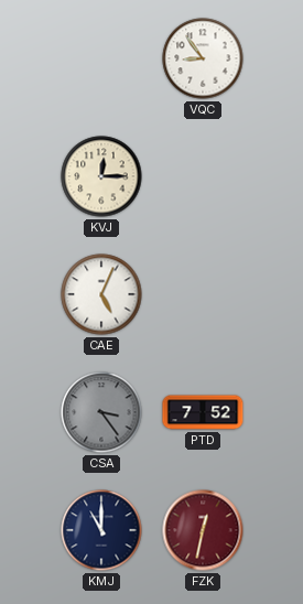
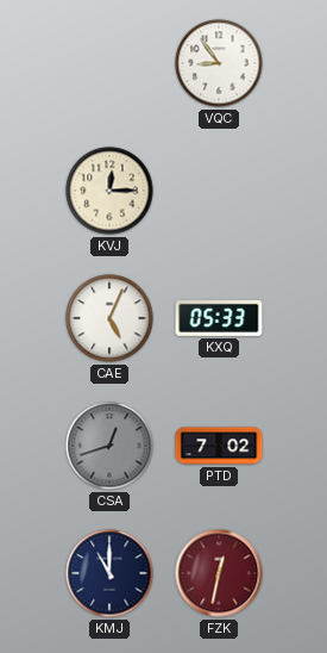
KXQ: none -> 05:33
CSA: 3:24 -> 12:42
PTD: 7:52 -> 7:02
